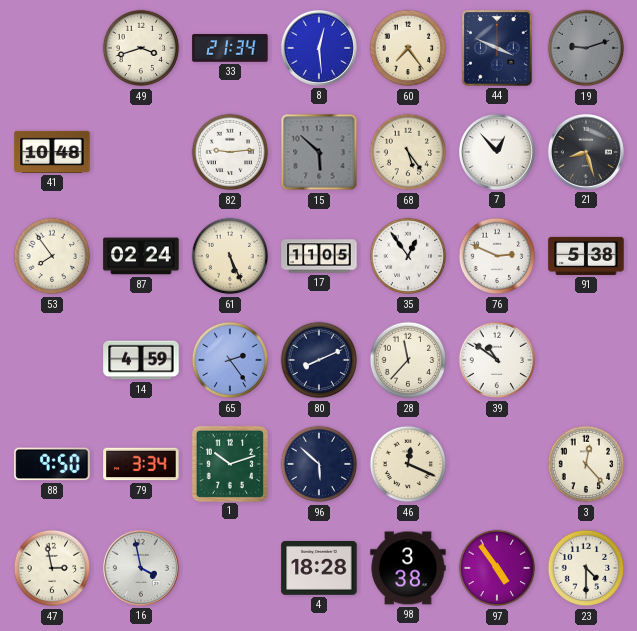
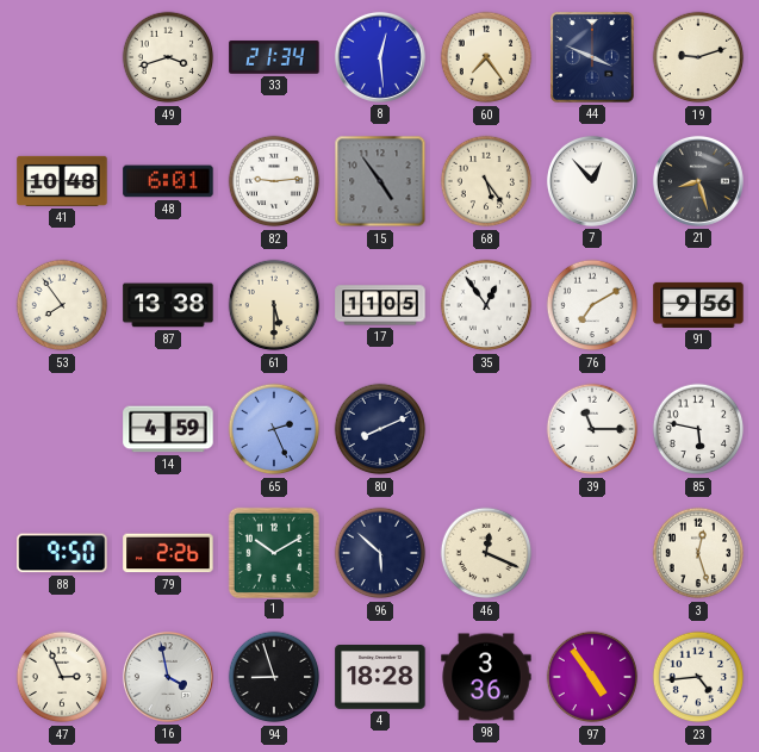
19 dial: grey -> cream
48: none -> 6:01
15: 5:52 -> 4:54
87: 02:24 -> 13:38
61: 5:26 -> 5:30
76: 2:49 -> 7:10
91: 5:38 -> 9:56
65: 2:24 -> 2:26
28: 11:37 -> none
39: 10:51 -> 11:15
85: none -> 5:47
79: 3:34 -> 2:26
1: 10:12 -> 10:10
3: 12:23 -> 12:27
47: 2:58 -> 2:56
94: none -> 8:57
98: 3:38 -> 3:36
23: 4:30 -> 4:44
